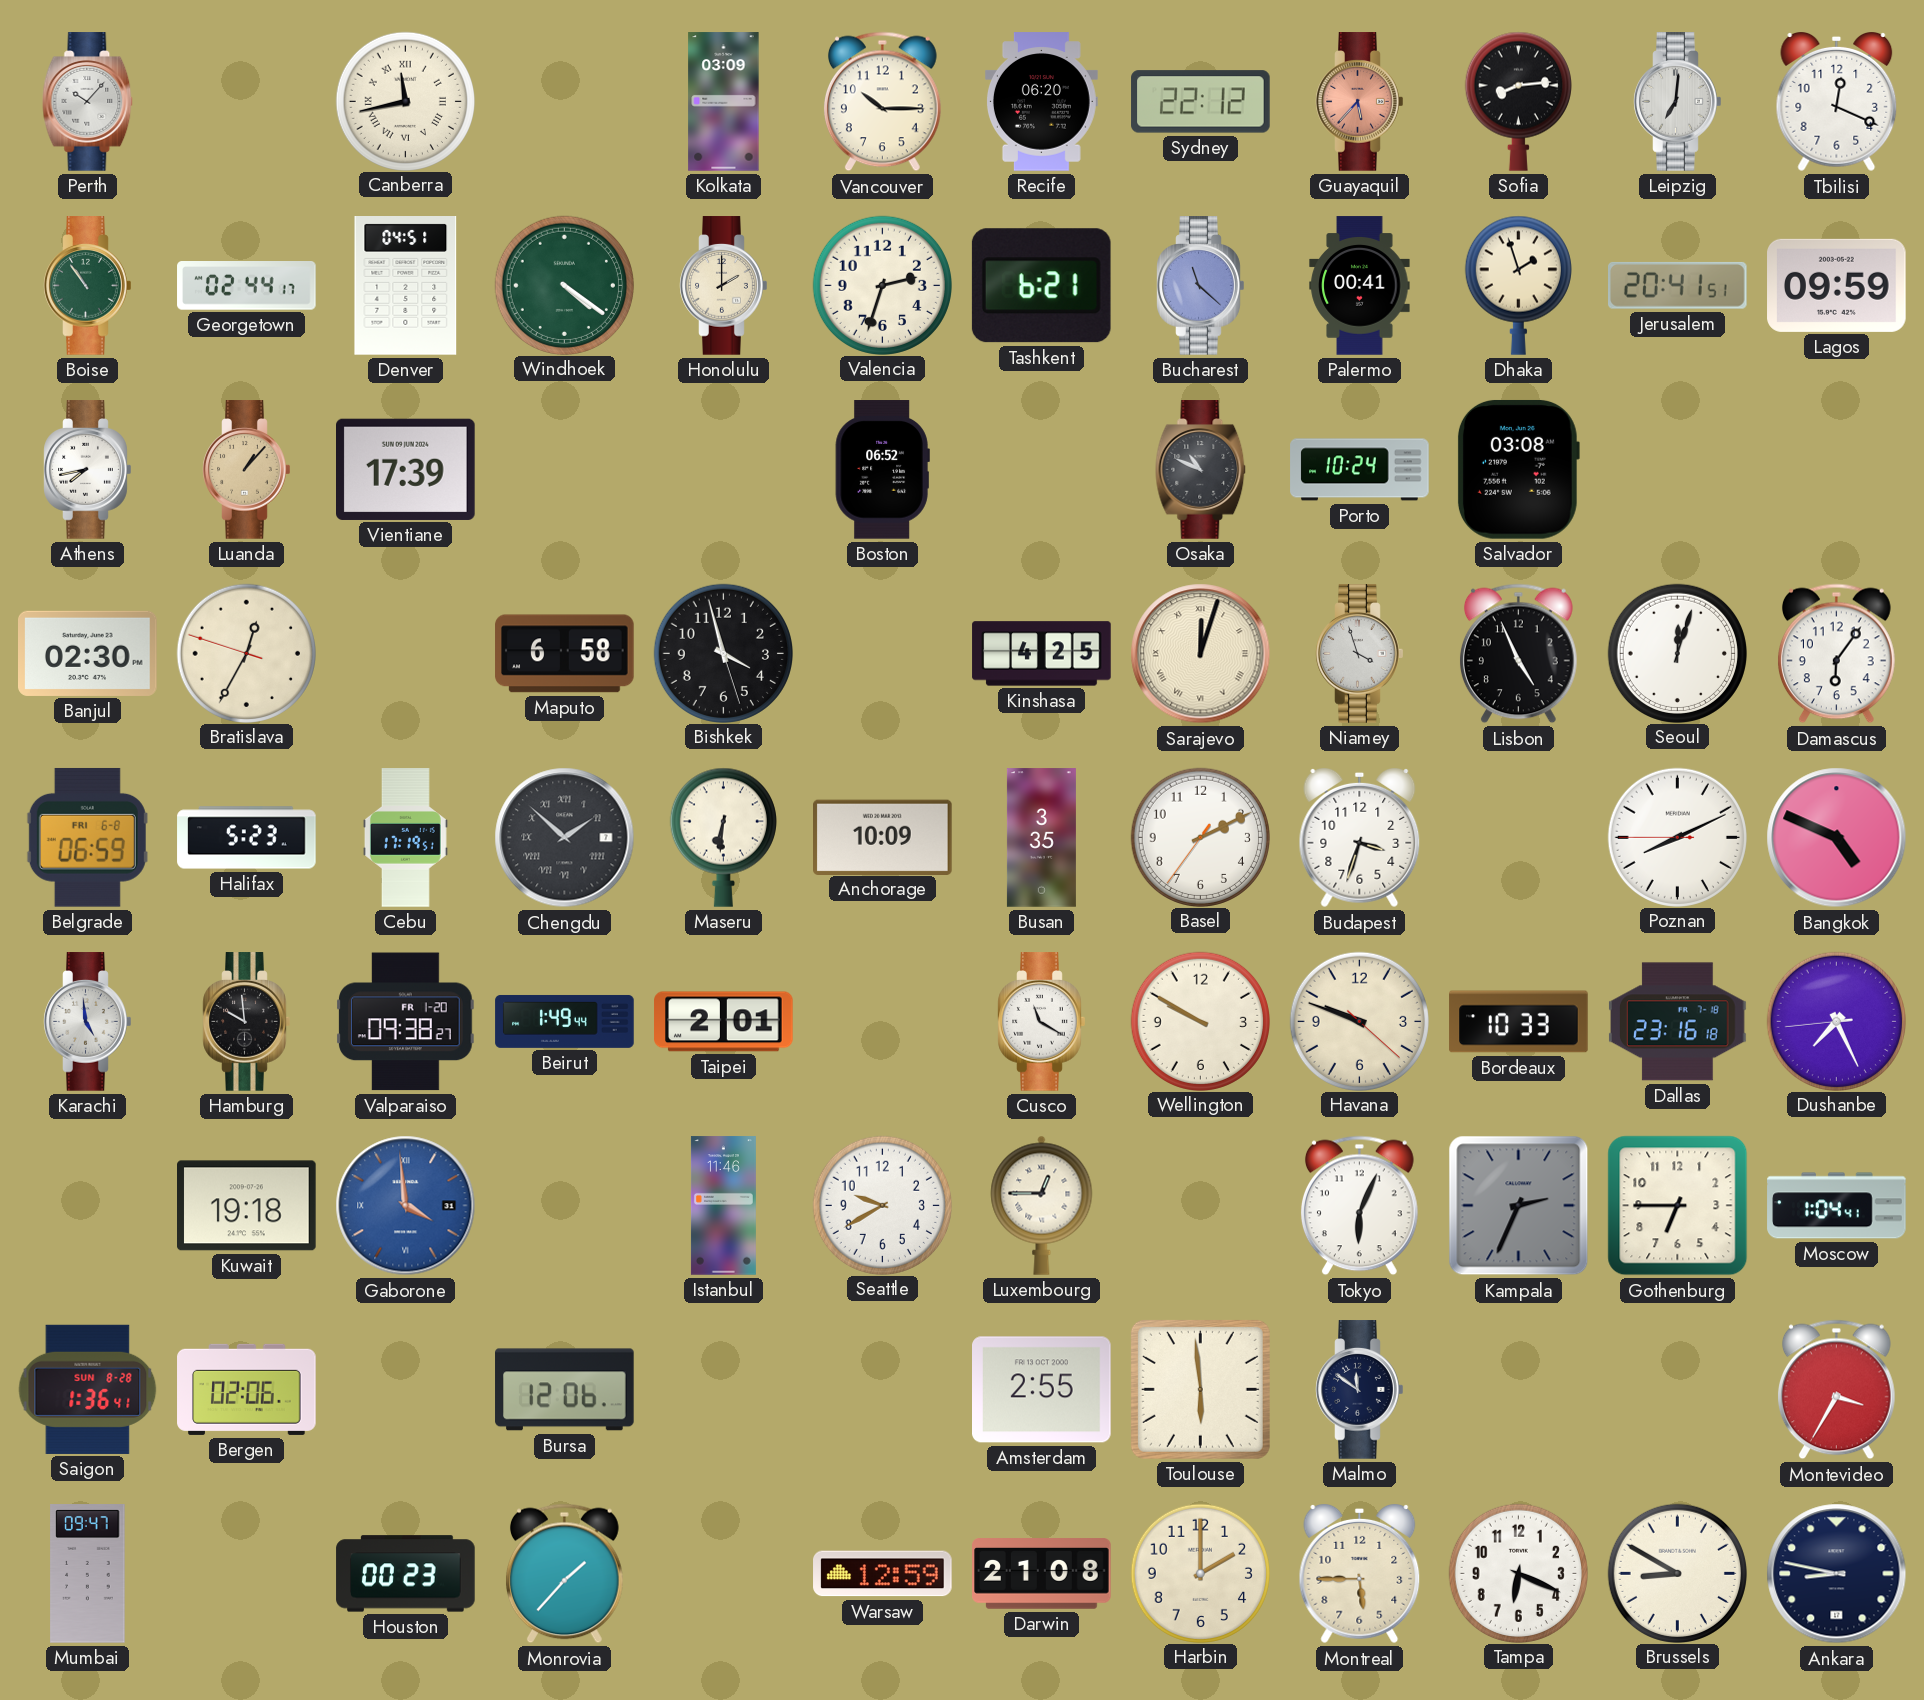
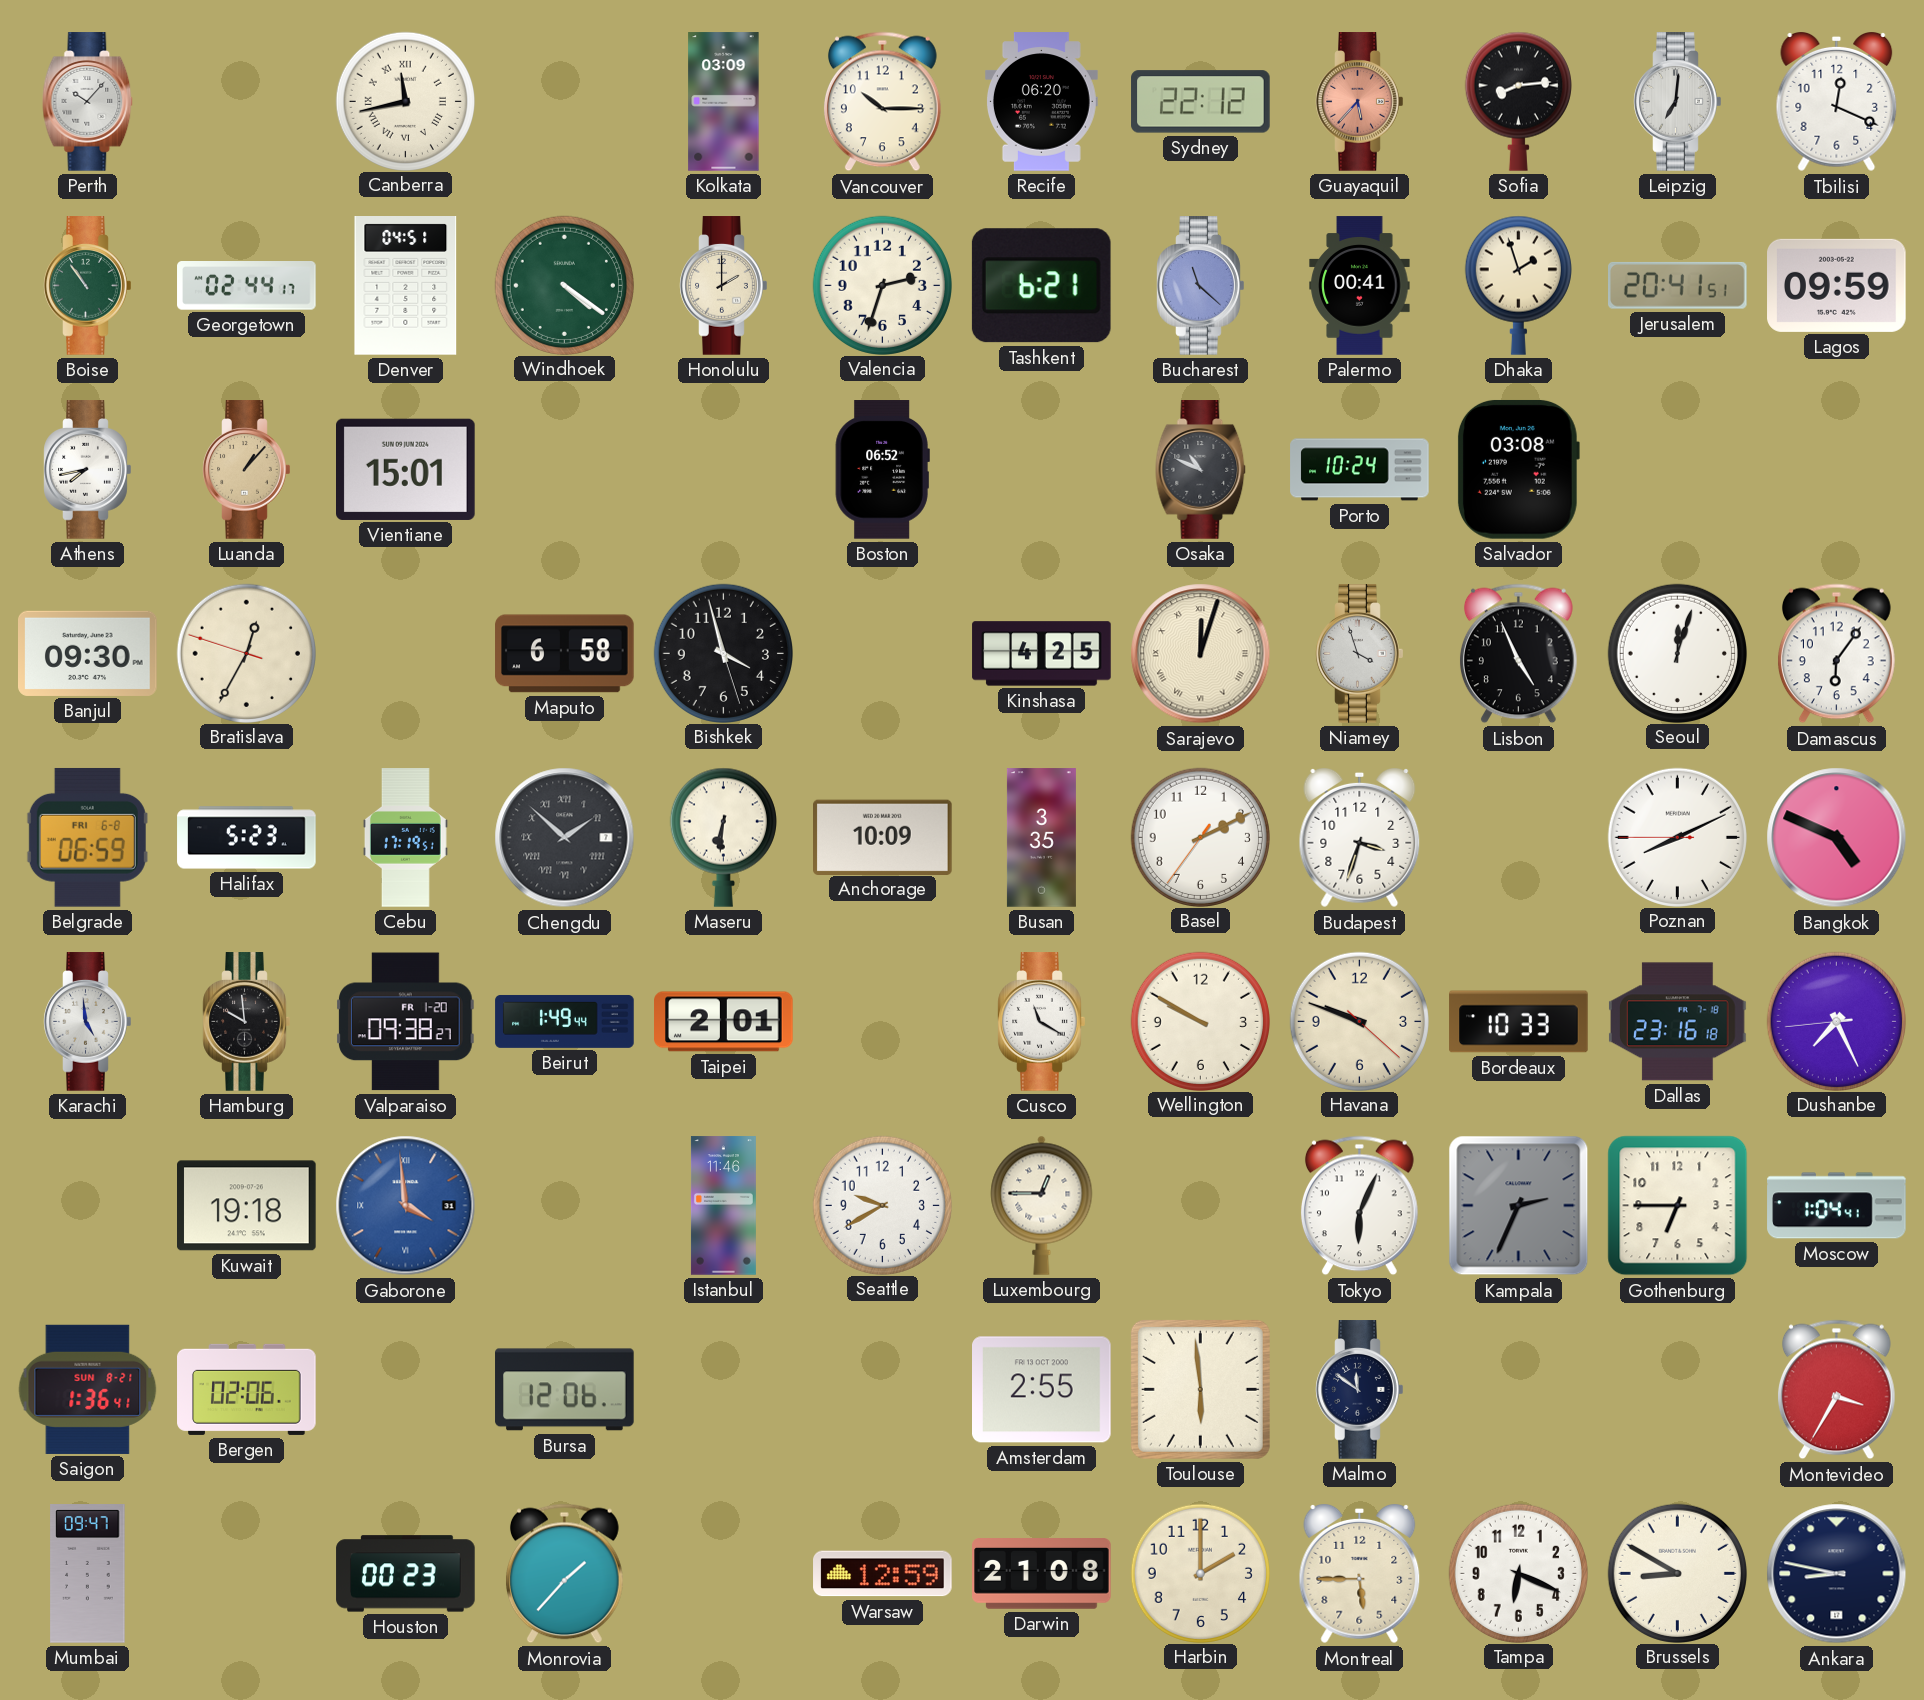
Vientiane: 17:39 -> 15:01
Banjul: 02:30 -> 09:30
Saigon date: SUN 8-28 -> SUN 8-21
